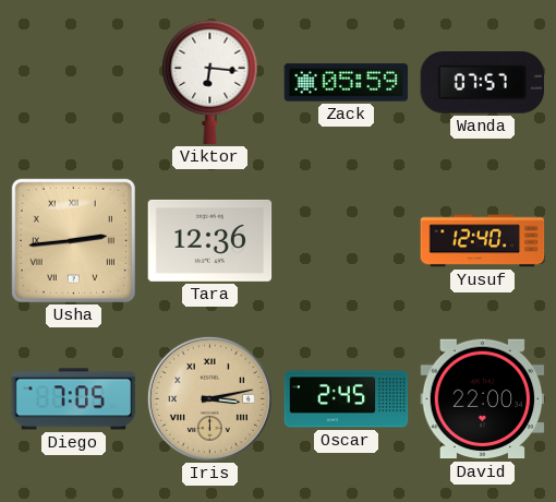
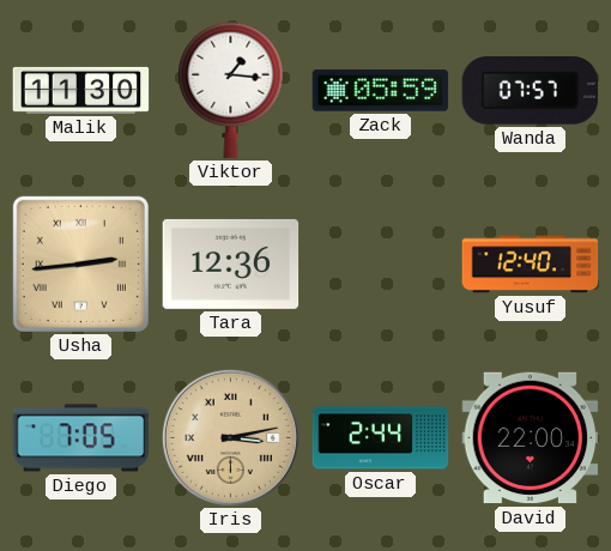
Malik: none -> 11:30
Viktor: 6:16 -> 1:16
Oscar: 2:45 -> 2:44
